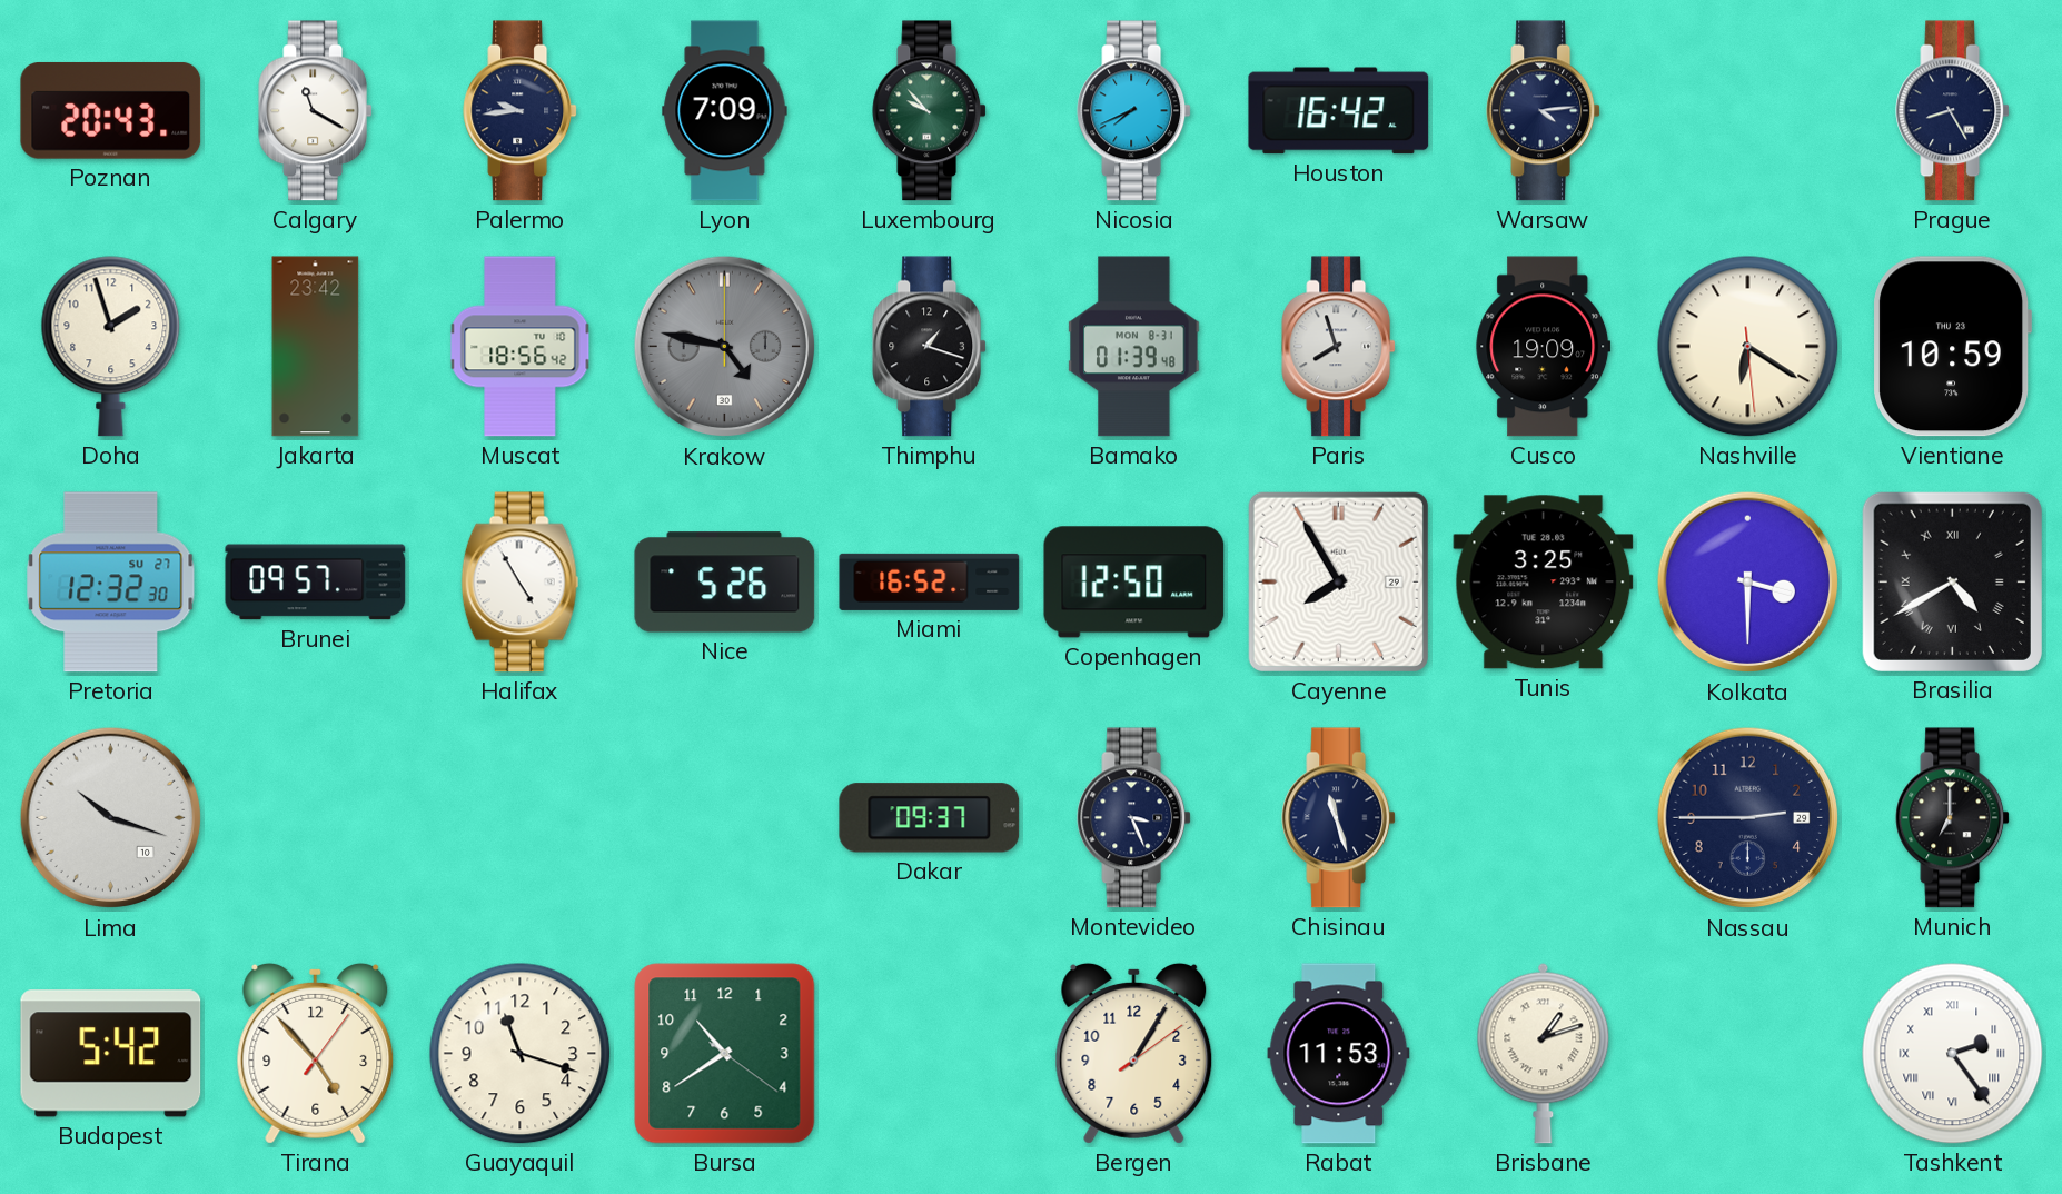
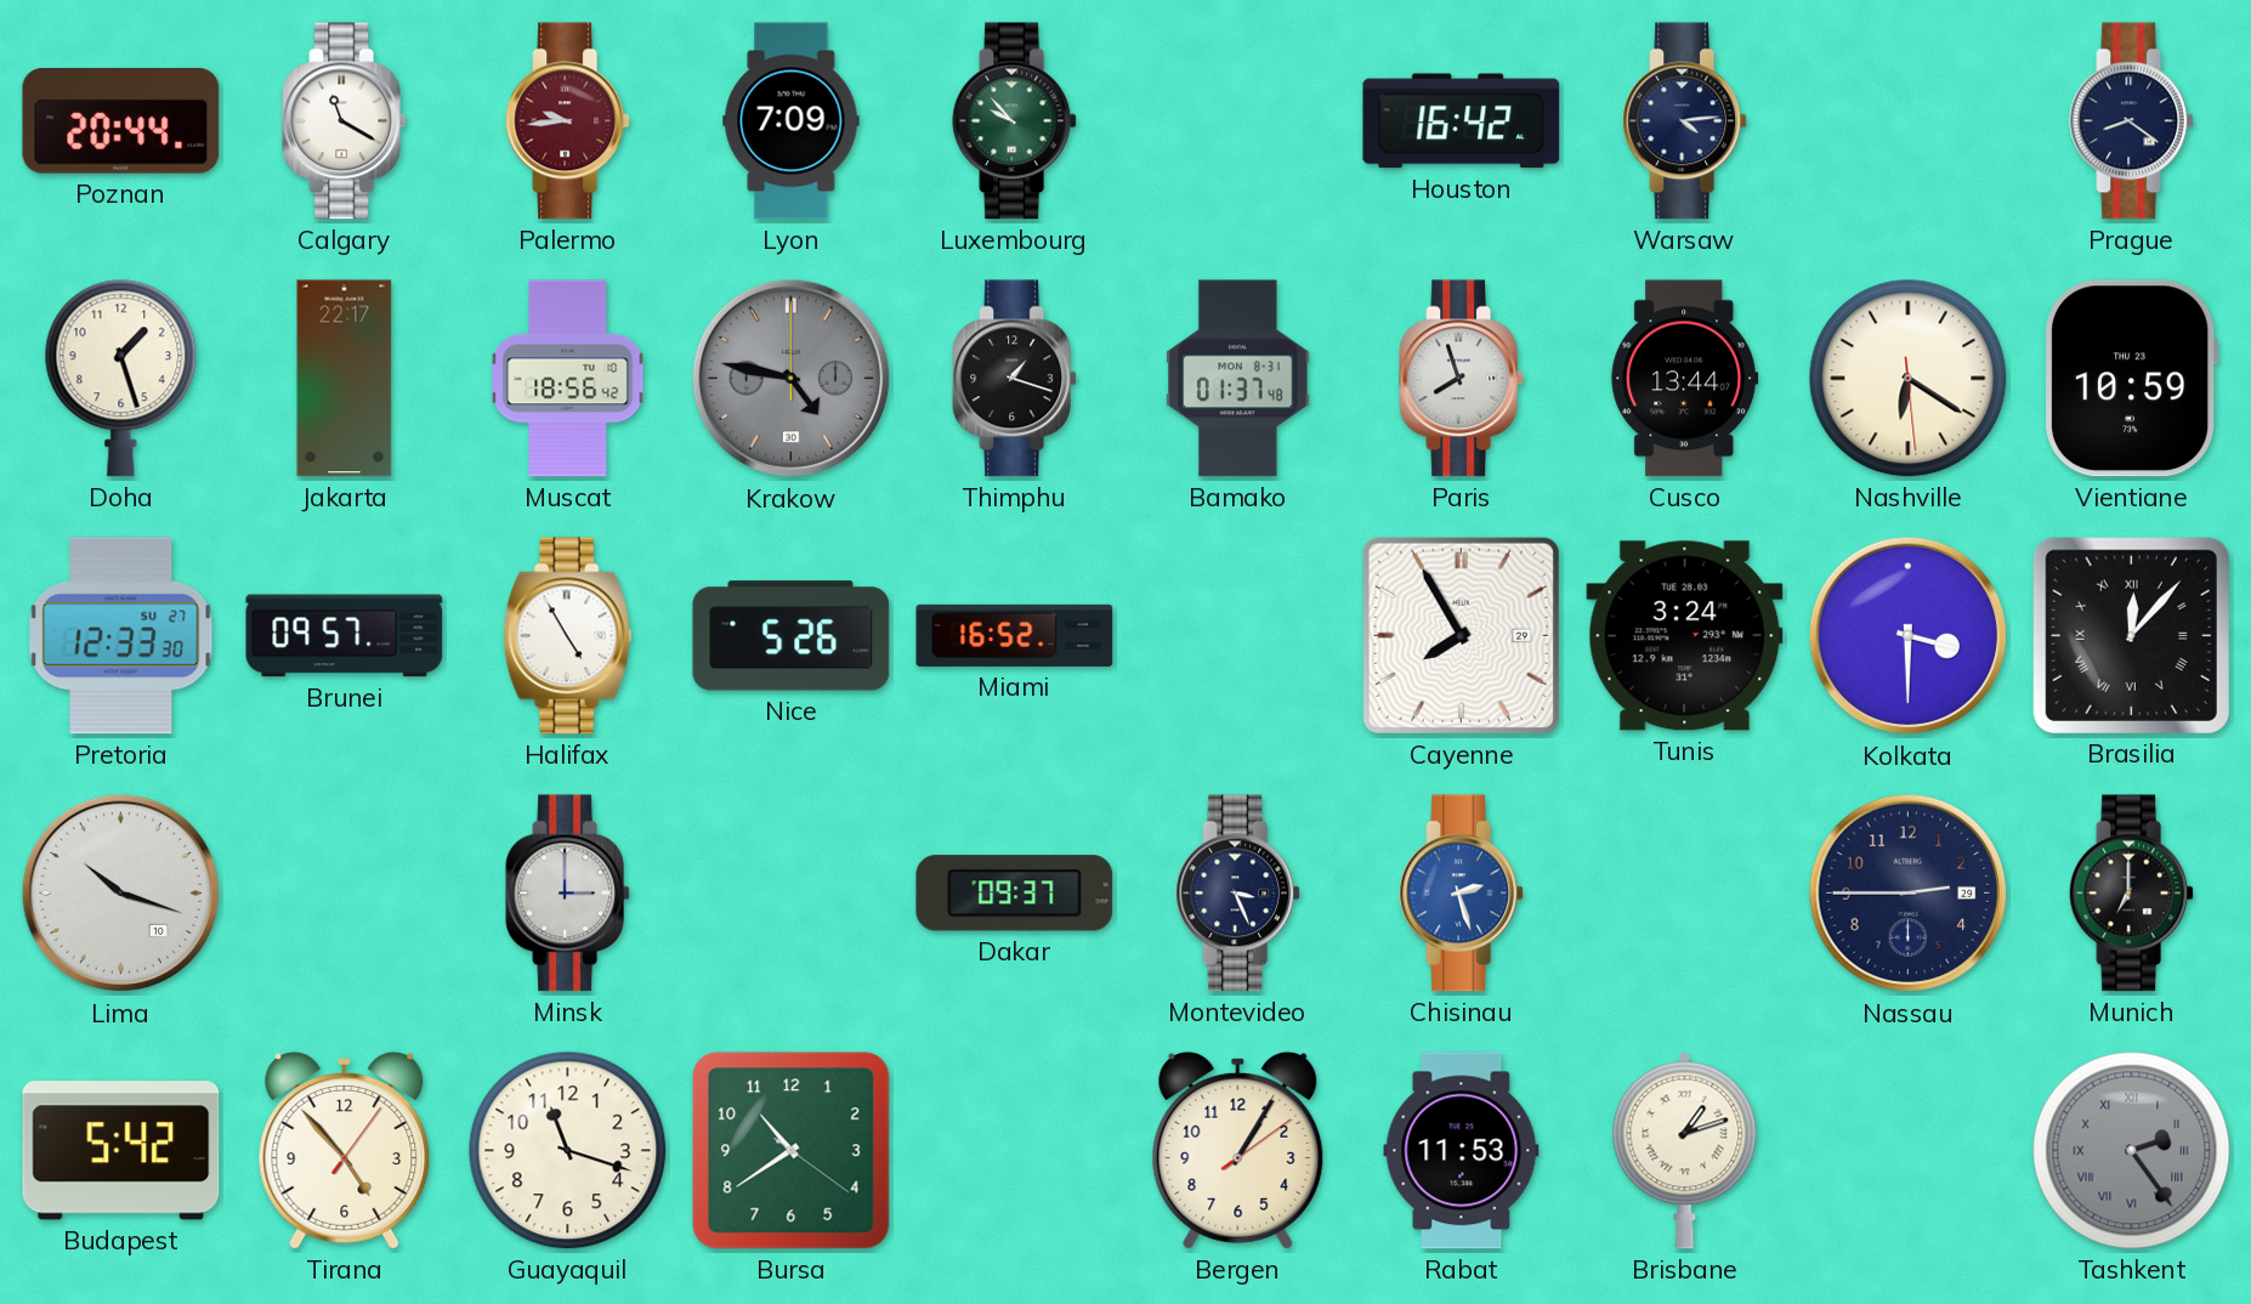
Poznan: 20:43 -> 20:44
Palermo dial: navy -> burgundy
Nicosia: 7:41 -> none
Prague: 8:25 -> 8:21
Doha: 1:57 -> 1:27
Jakarta: 23:42 -> 22:17
Bamako: 01:39 -> 01:37
Cusco: 19:09 -> 13:44
Pretoria: 12:32 -> 12:33
Copenhagen: 12:50 -> none
Tunis: 3:25 -> 3:24
Brasilia: 4:40 -> 12:07
Minsk: none -> 3:00
Chisinau: 11:27 -> 2:27
Chisinau dial: navy -> blue
Tashkent dial: white -> grey
